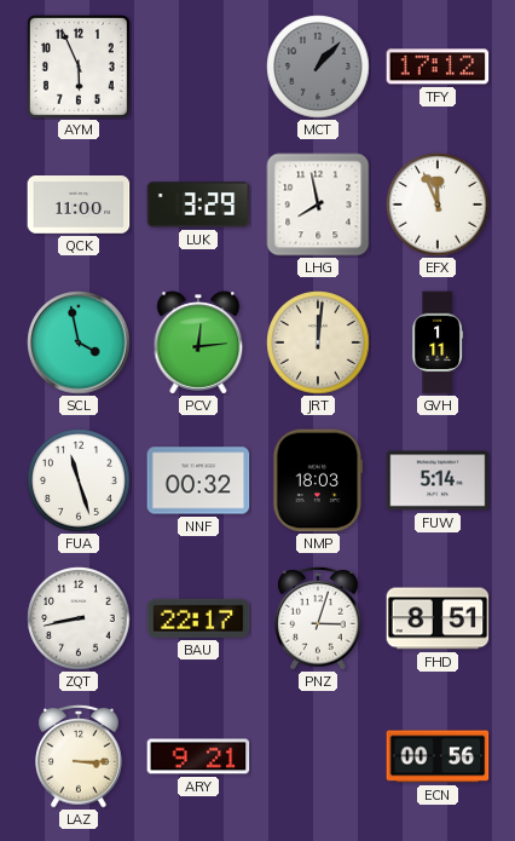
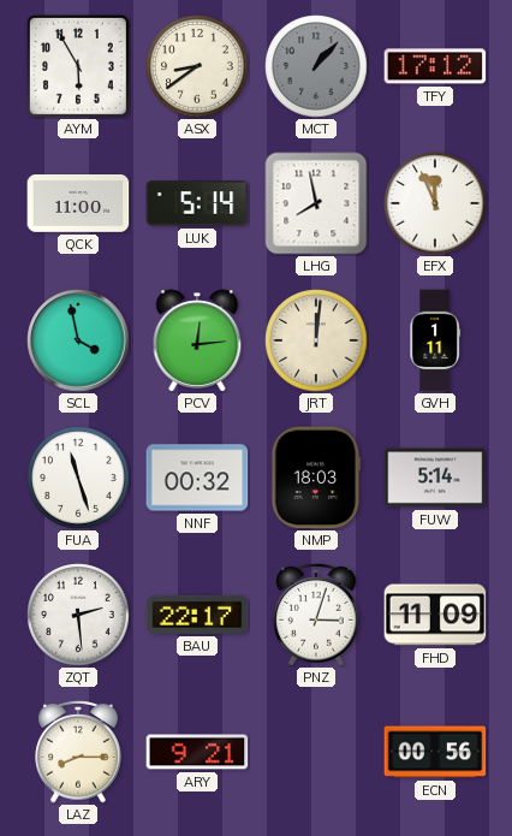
AYM: 5:56 -> 5:55
ASX: none -> 8:39
LUK: 3:29 -> 5:14
ZQT: 8:43 -> 2:29
FHD: 8:51 -> 11:09
LAZ: 3:15 -> 8:15
